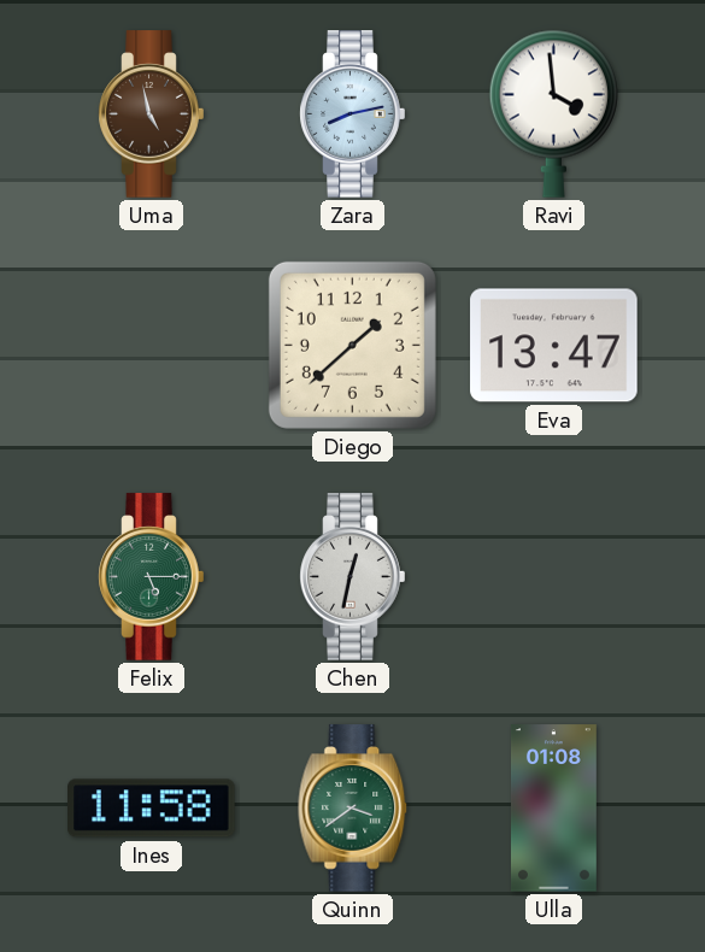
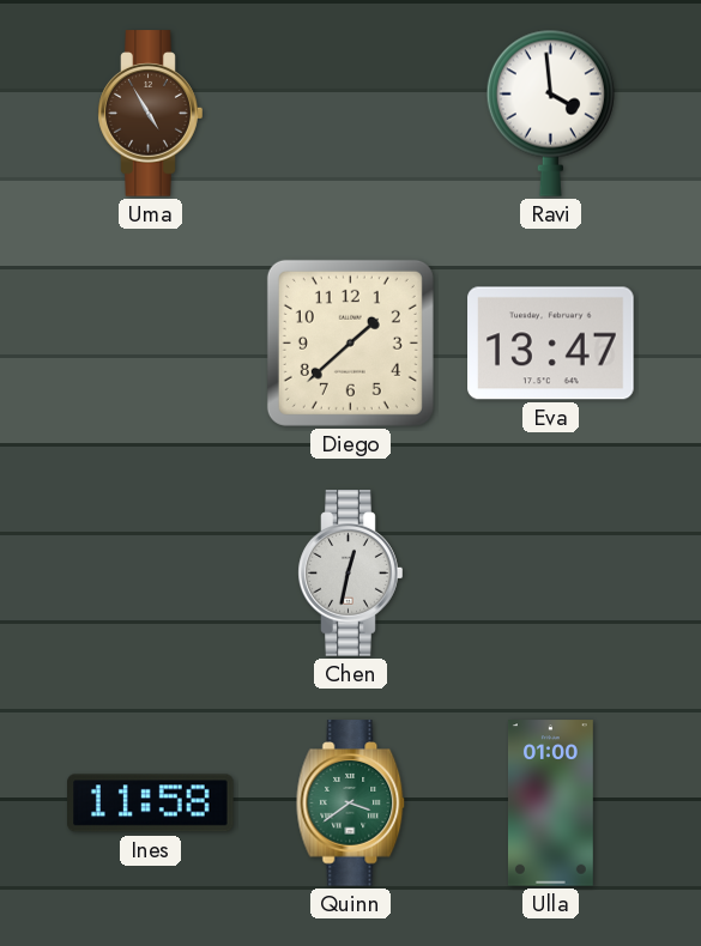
Uma: 4:58 -> 4:55
Zara: 8:13 -> none
Felix: 5:15 -> none
Ulla: 01:08 -> 01:00
